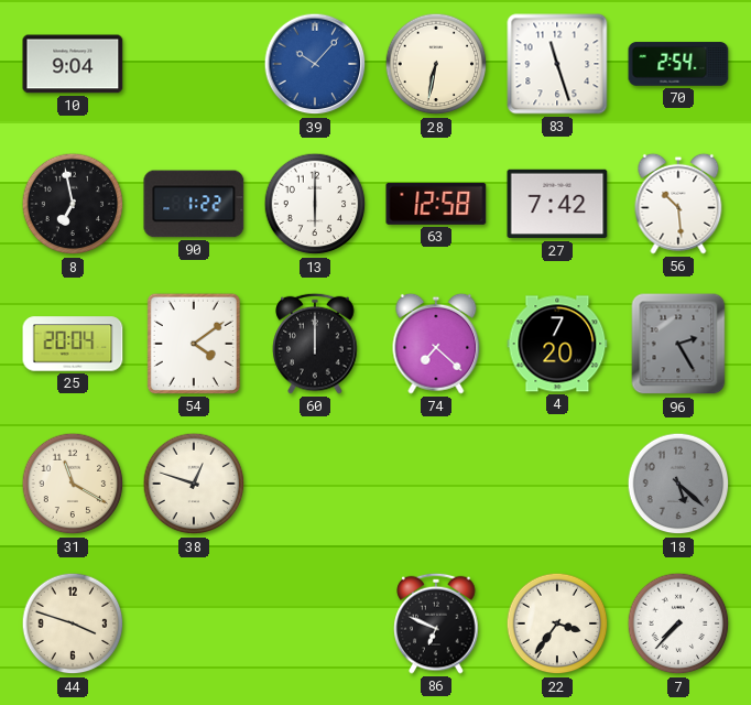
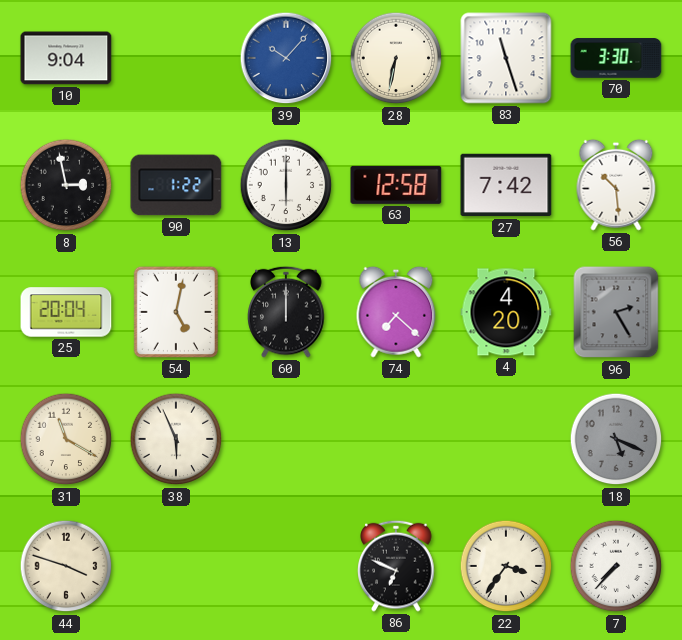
70: 2:54 -> 3:30
8: 6:58 -> 2:58
54: 4:09 -> 5:02
4: 7:20 -> 4:20
38: 12:48 -> 5:56
18: 5:22 -> 5:19
